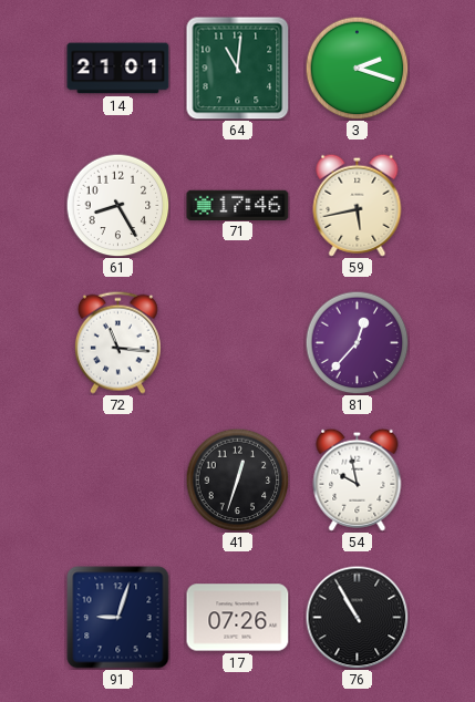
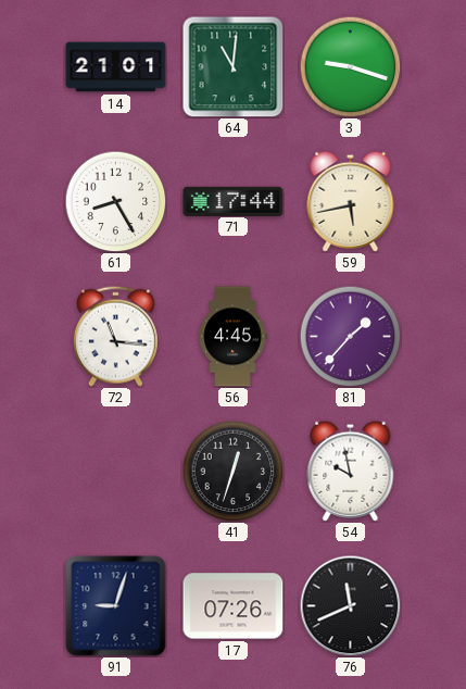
3: 2:18 -> 9:18
71: 17:46 -> 17:44
56: none -> 4:45
81: 12:37 -> 1:37
76: 10:55 -> 11:41
